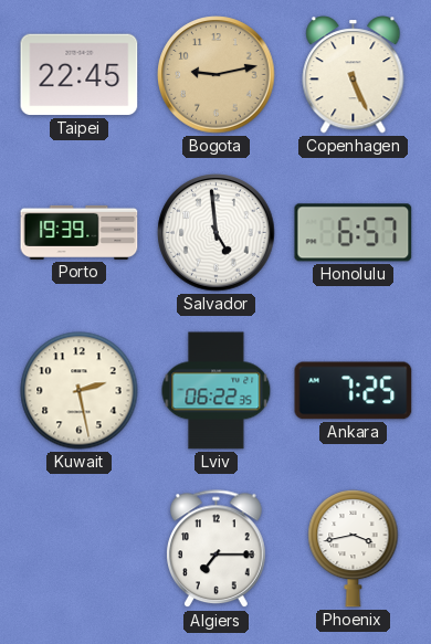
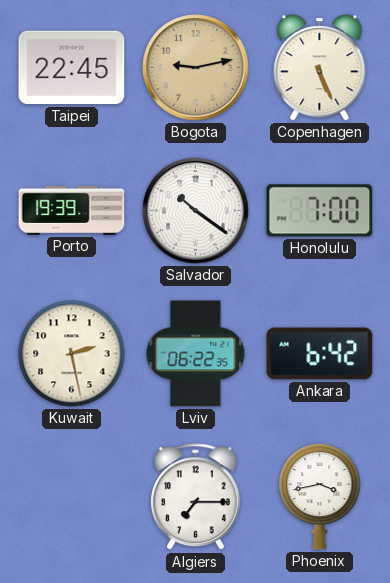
Salvador: 4:59 -> 10:21
Honolulu: 6:57 -> 7:00
Ankara: 7:25 -> 6:42
